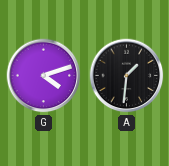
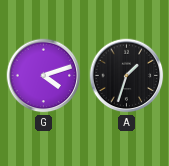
A: 1:31 -> 1:33
